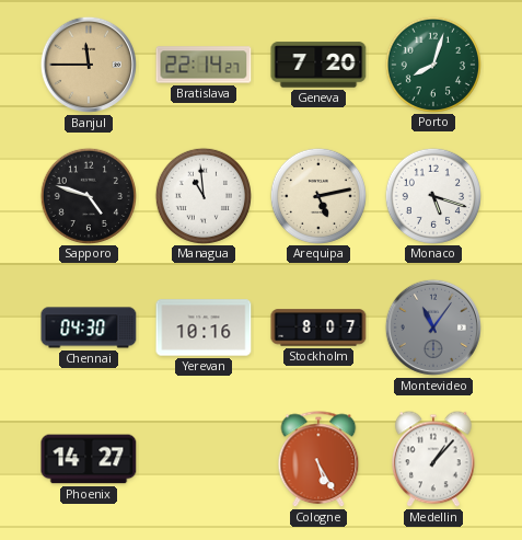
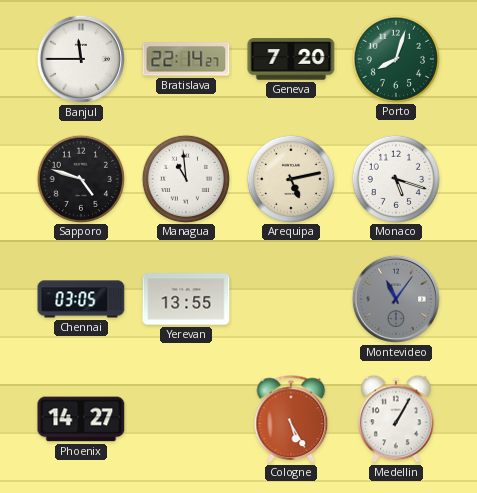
Banjul dial: champagne -> white
Chennai: 04:30 -> 03:05
Yerevan: 10:16 -> 13:55
Stockholm: 8:07 -> none
Medellin: 1:07 -> 1:05
